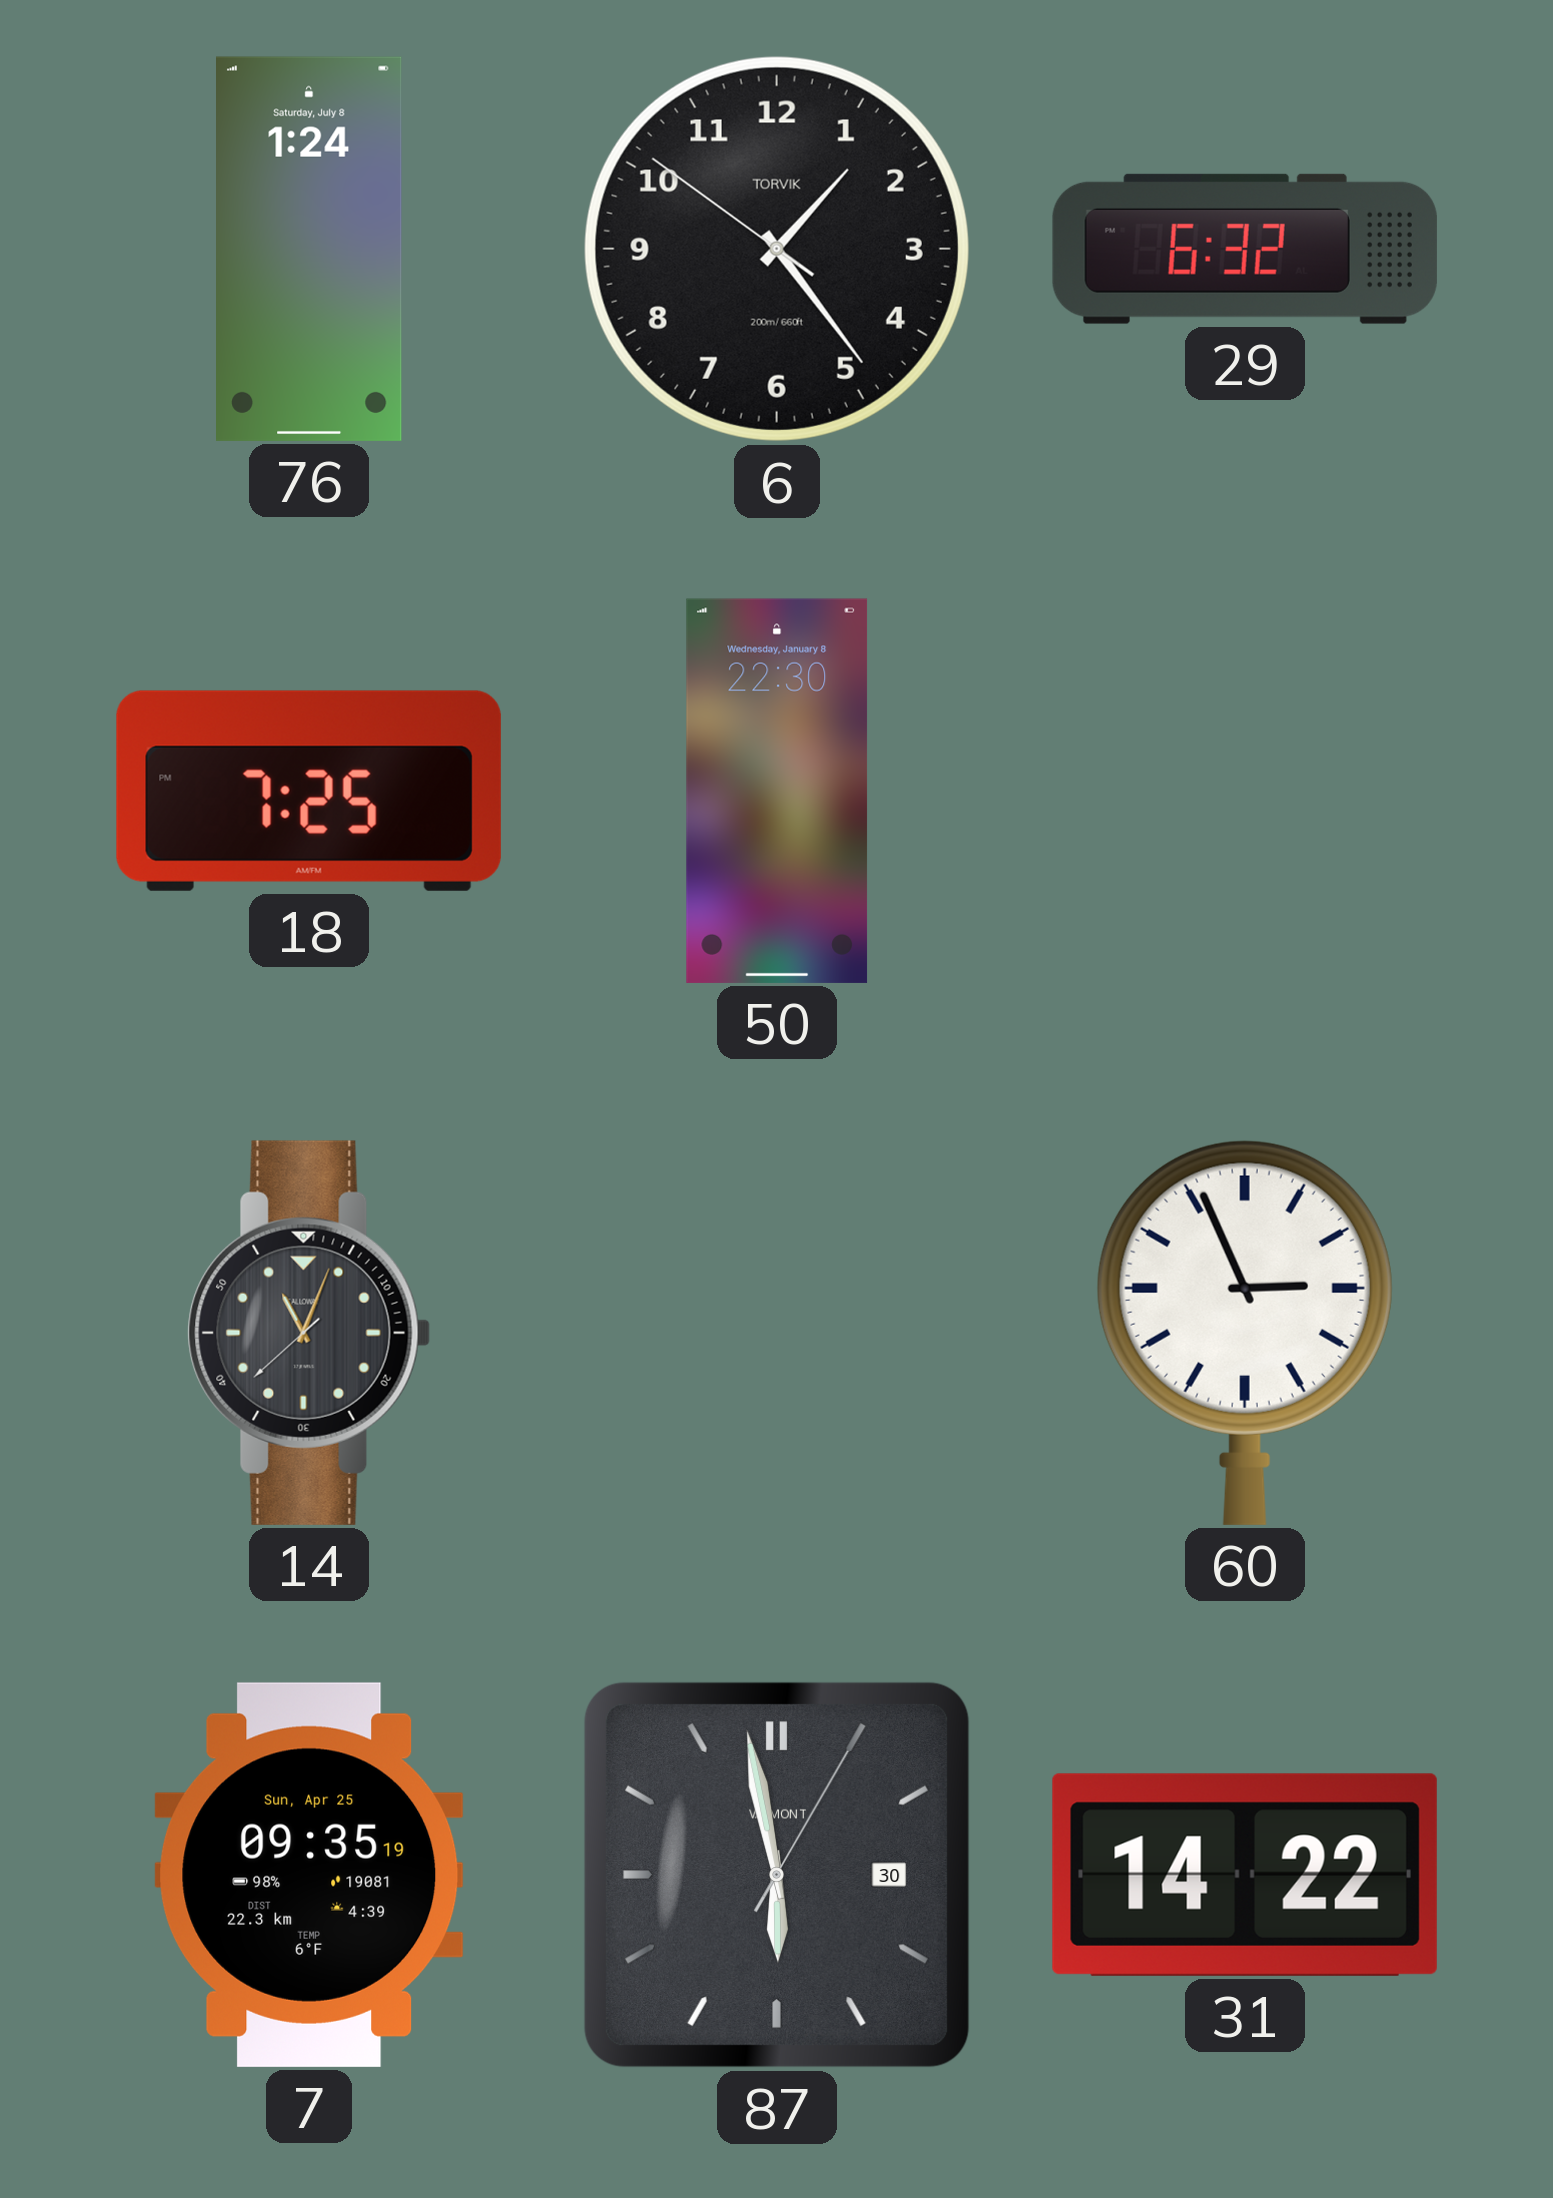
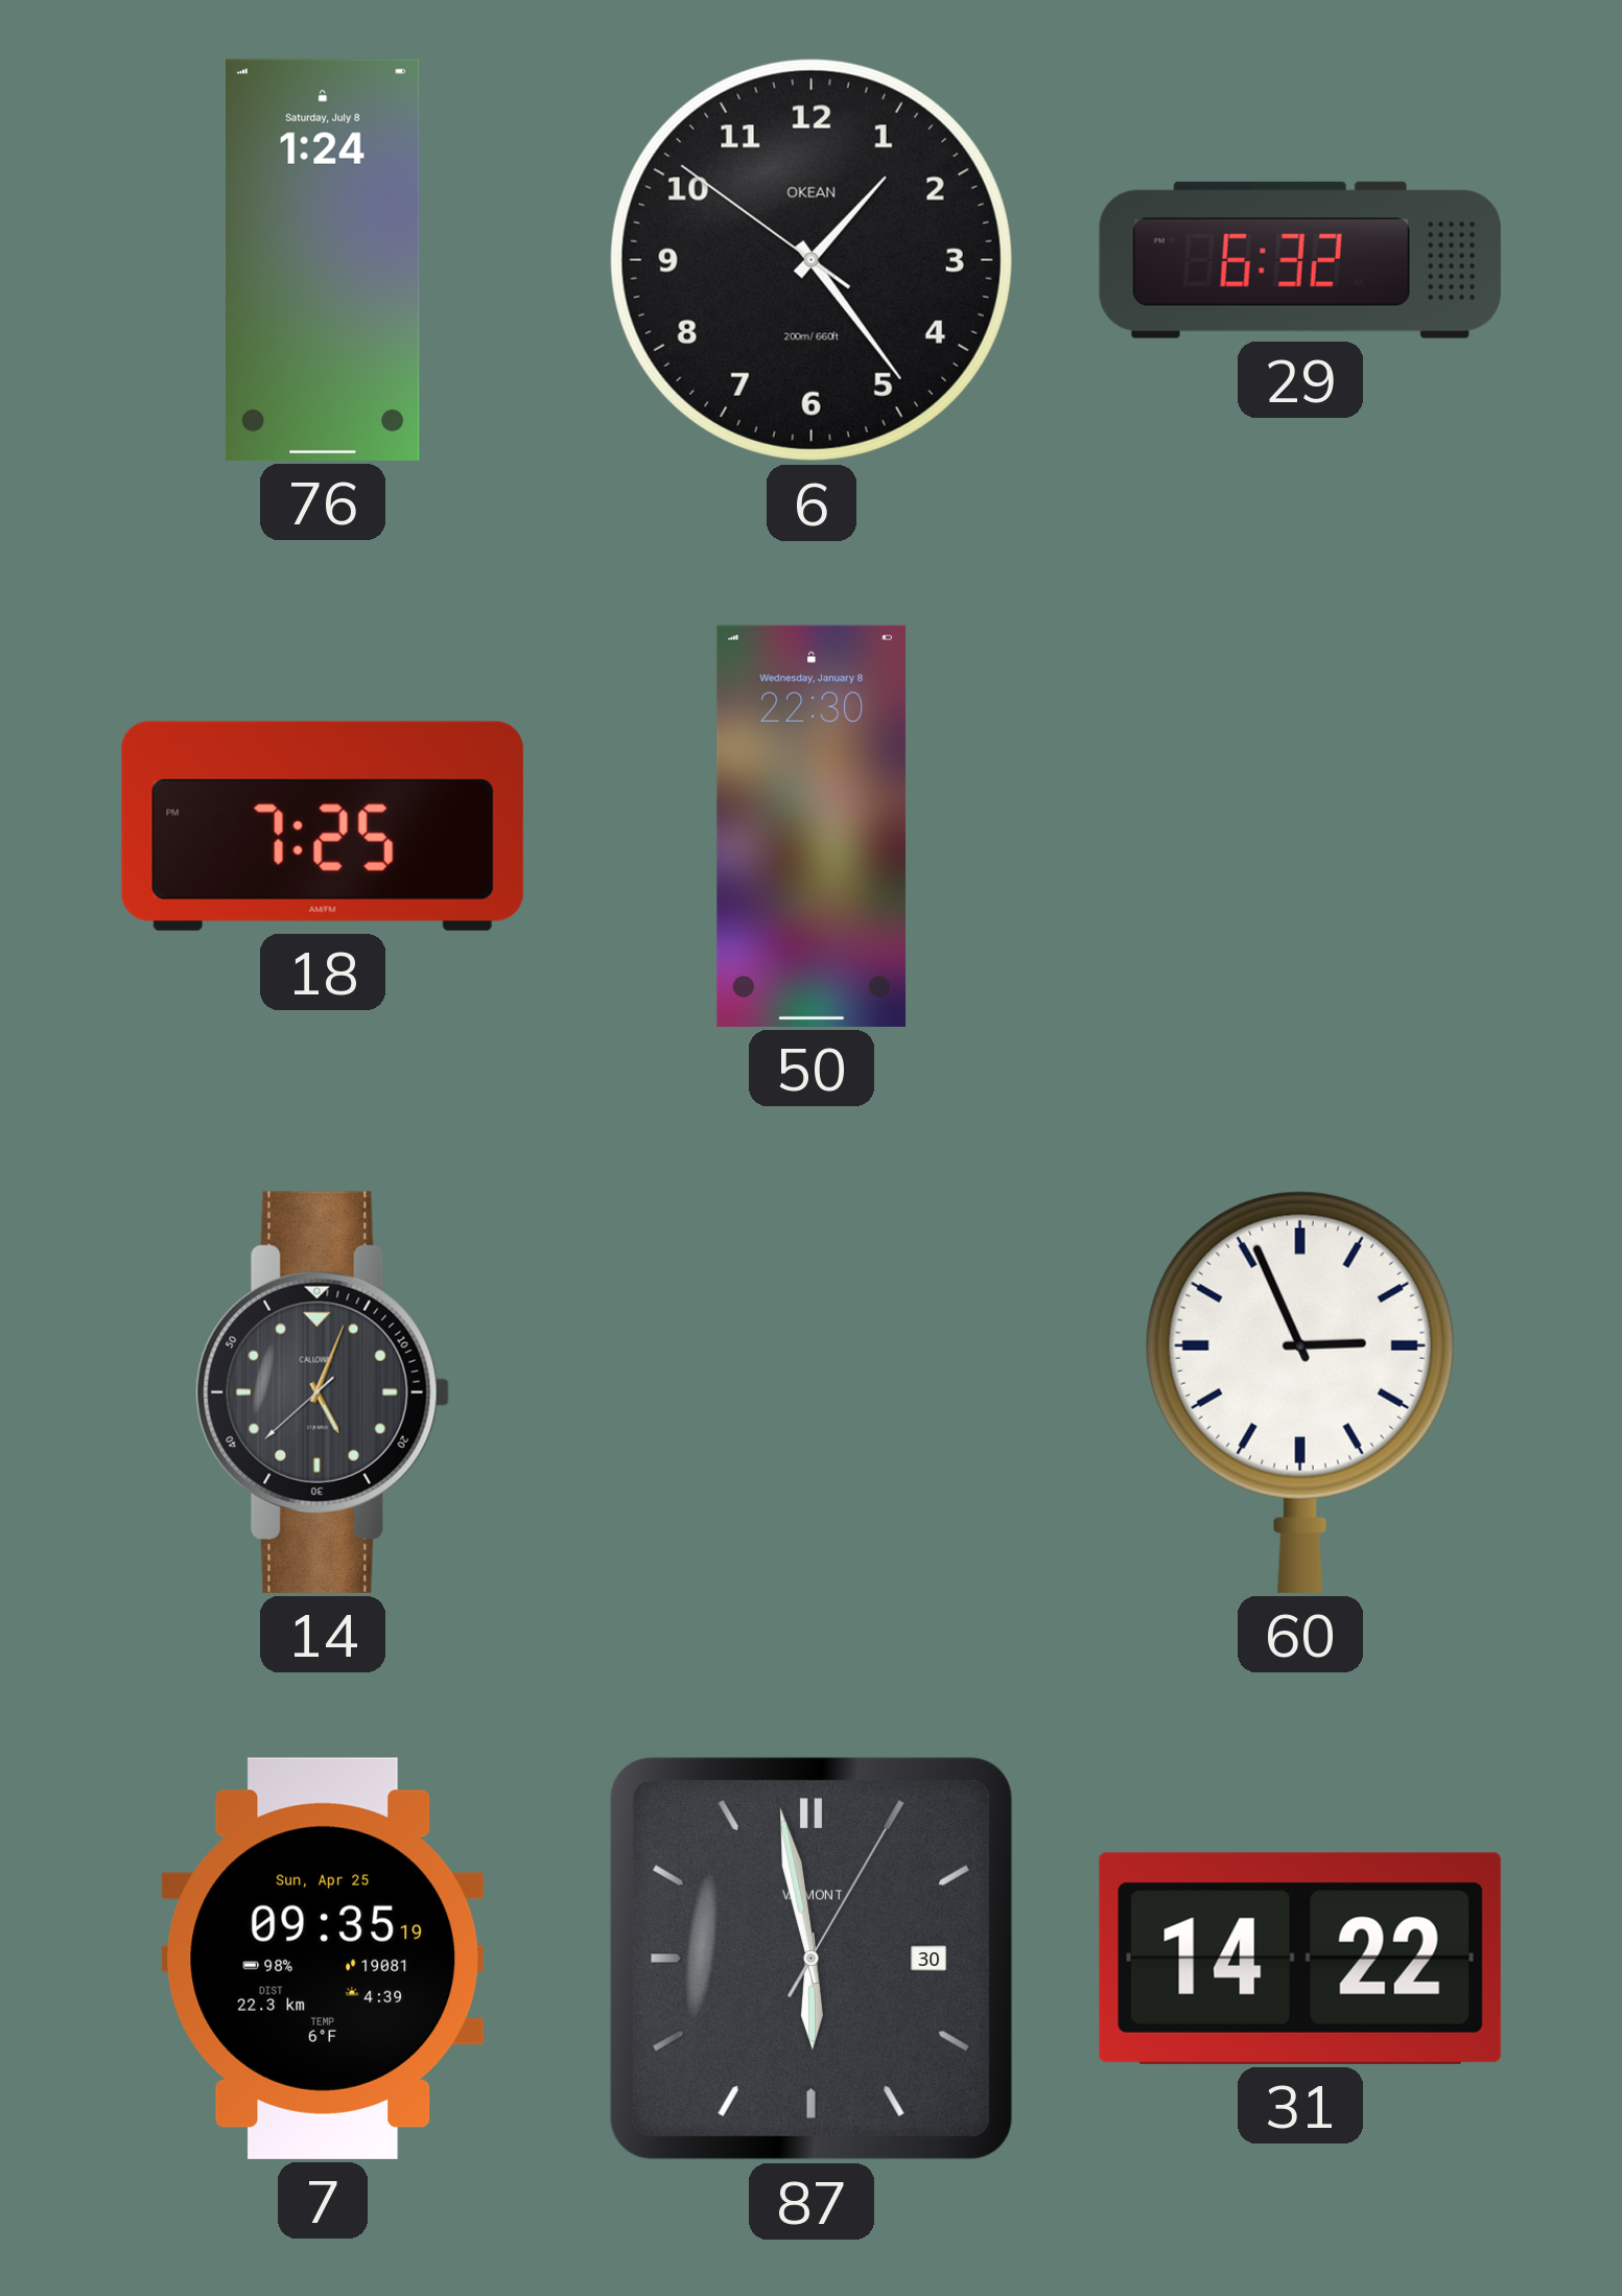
6 brand: TORVIK -> OKEAN
14: 11:03 -> 5:03
